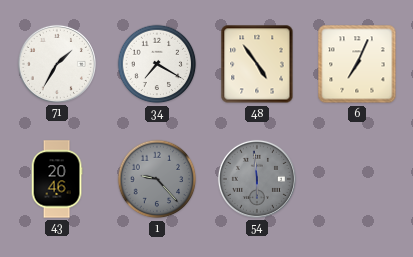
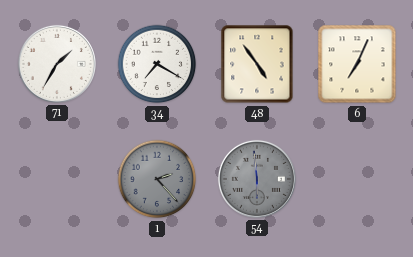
43: 20:46 -> none
1: 9:23 -> 2:23
